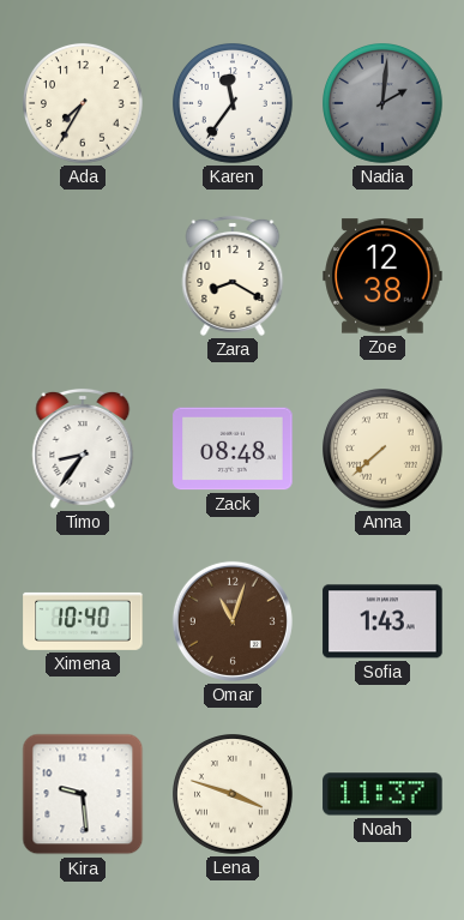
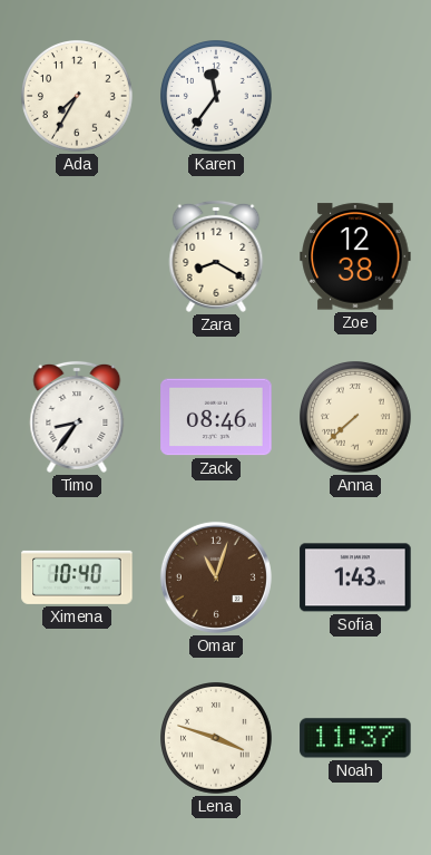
Nadia: 2:01 -> none
Zack: 08:48 -> 08:46
Kira: 9:29 -> none
